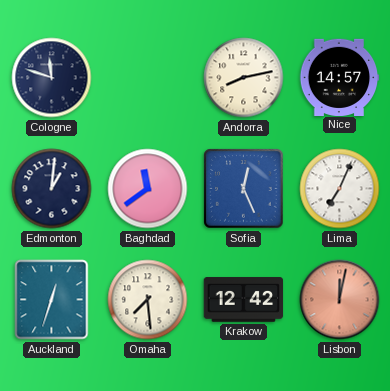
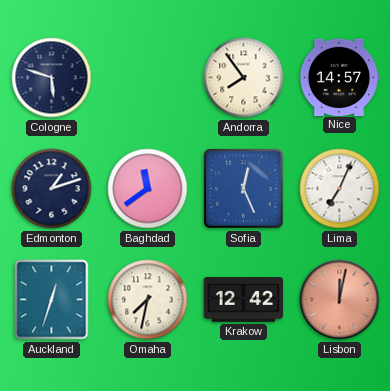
Cologne: 11:48 -> 5:48
Andorra: 8:13 -> 7:54
Edmonton: 1:01 -> 1:12
Omaha: 7:29 -> 7:32
